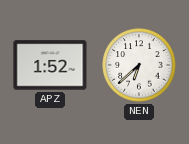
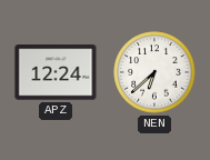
APZ: 1:52 -> 12:24
